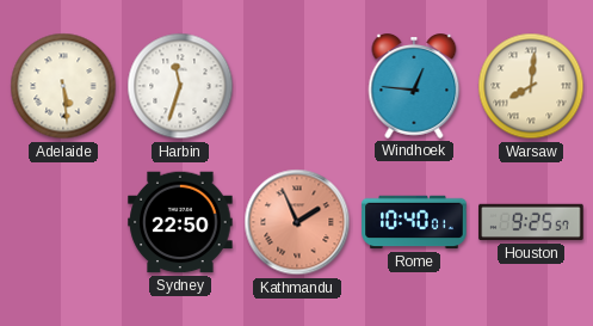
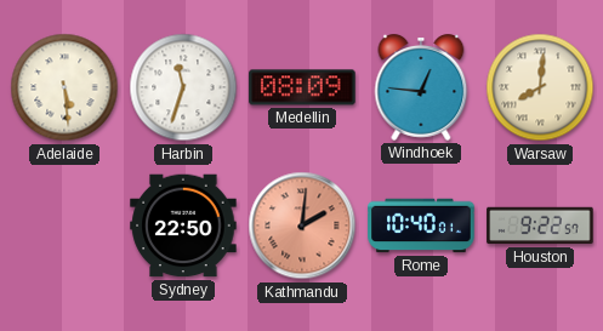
Medellin: none -> 08:09
Kathmandu: 1:56 -> 2:01
Houston: 9:25 -> 9:22
